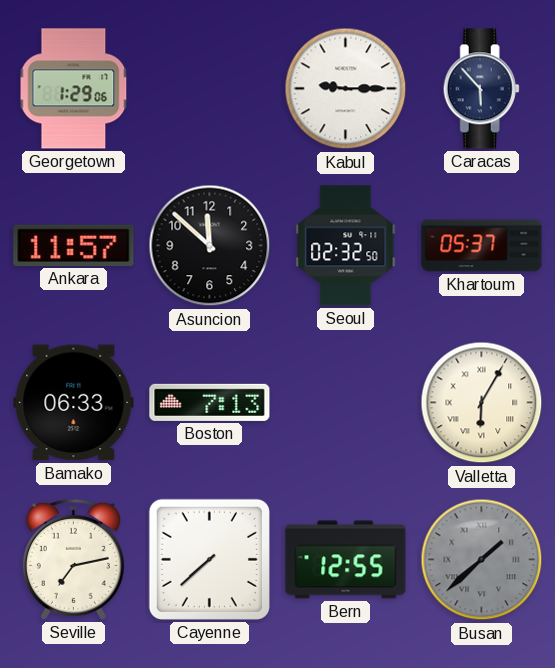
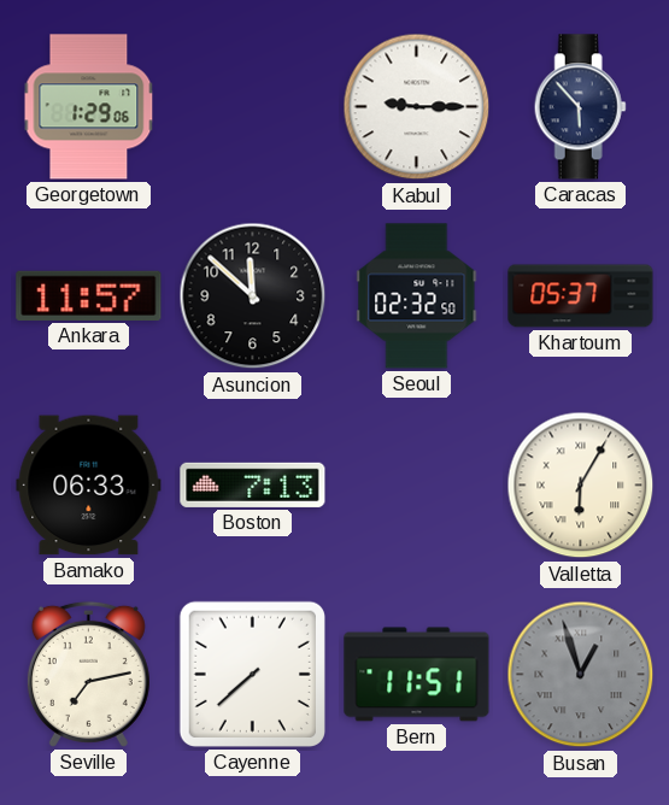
Bern: 12:55 -> 11:51
Busan: 1:38 -> 12:57
